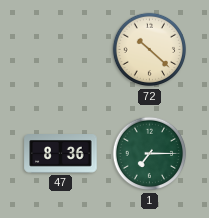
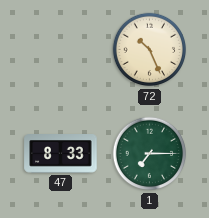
72: 10:22 -> 10:26
47: 8:36 -> 8:33
